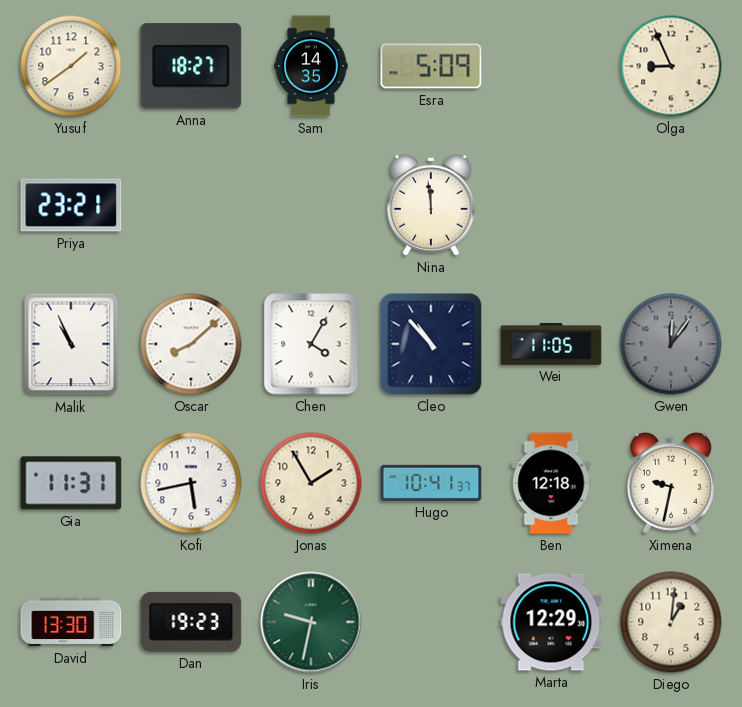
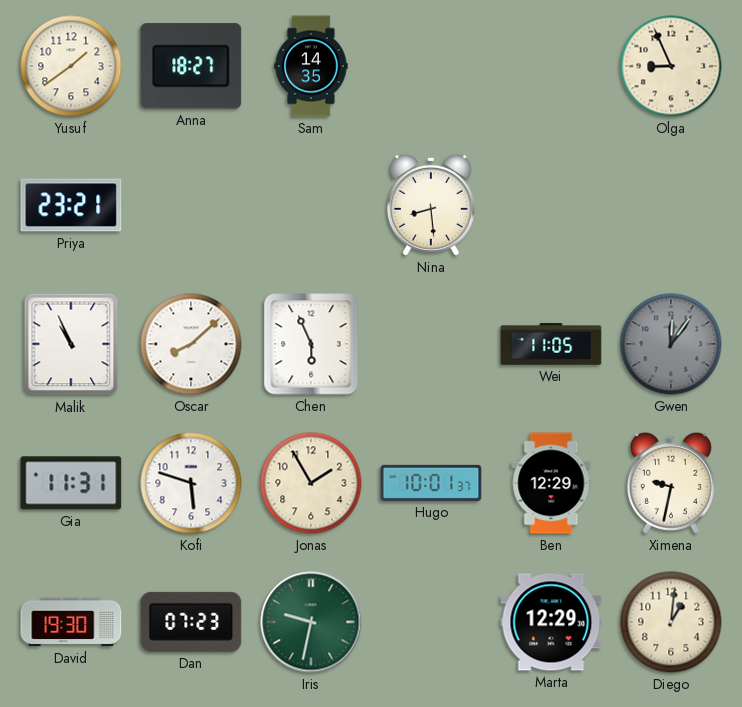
Esra: 5:09 -> none
Nina: 11:59 -> 8:29
Chen: 4:05 -> 5:56
Cleo: 10:53 -> none
Kofi: 5:43 -> 5:48
Hugo: 10:41 -> 10:01
Ben: 12:18 -> 12:29
David: 13:30 -> 19:30
Dan: 19:23 -> 07:23
